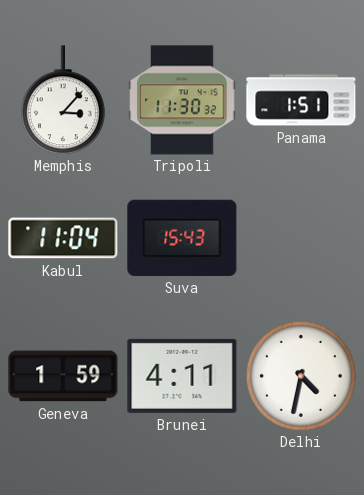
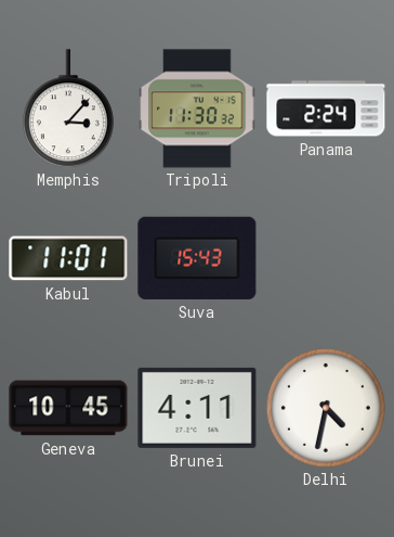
Panama: 1:51 -> 2:24
Kabul: 11:04 -> 11:01
Geneva: 1:59 -> 10:45
